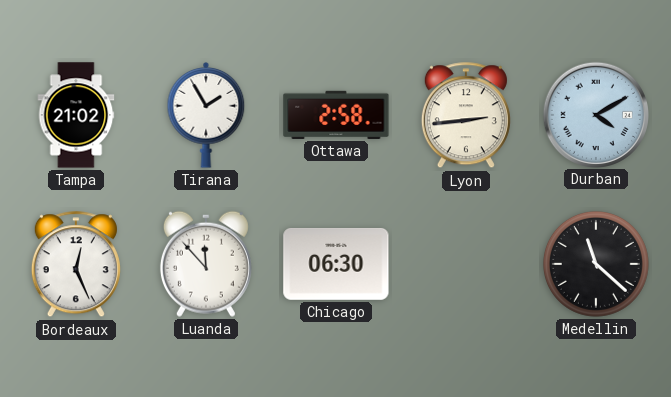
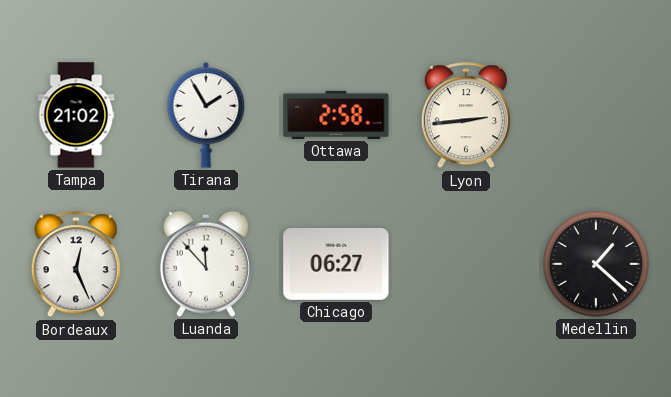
Durban: 4:10 -> none
Chicago: 06:30 -> 06:27
Medellin: 11:22 -> 1:22
